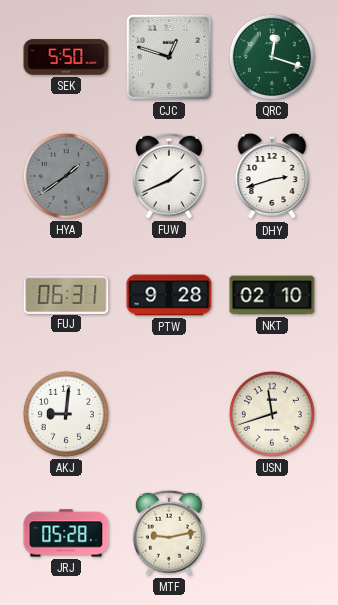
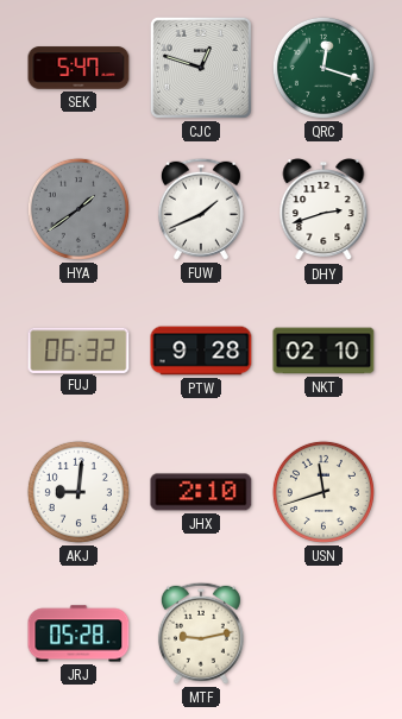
SEK: 5:50 -> 5:47
FUJ: 06:31 -> 06:32
JHX: none -> 2:10
